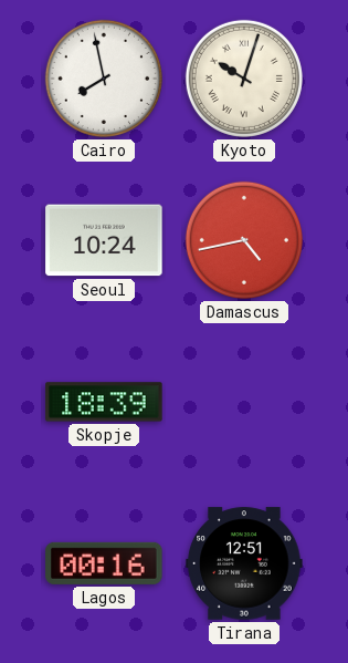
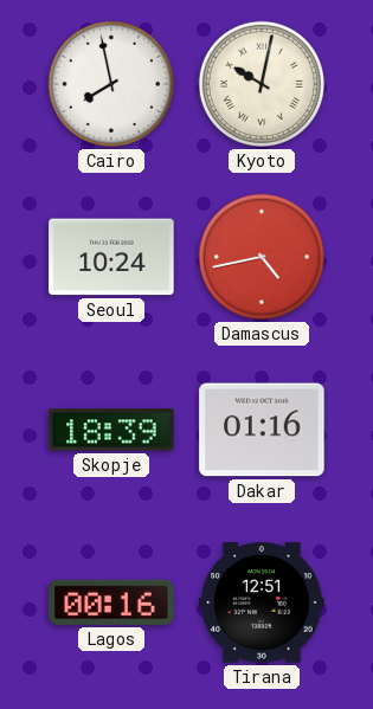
Kyoto: 10:03 -> 10:02
Dakar: none -> 01:16
